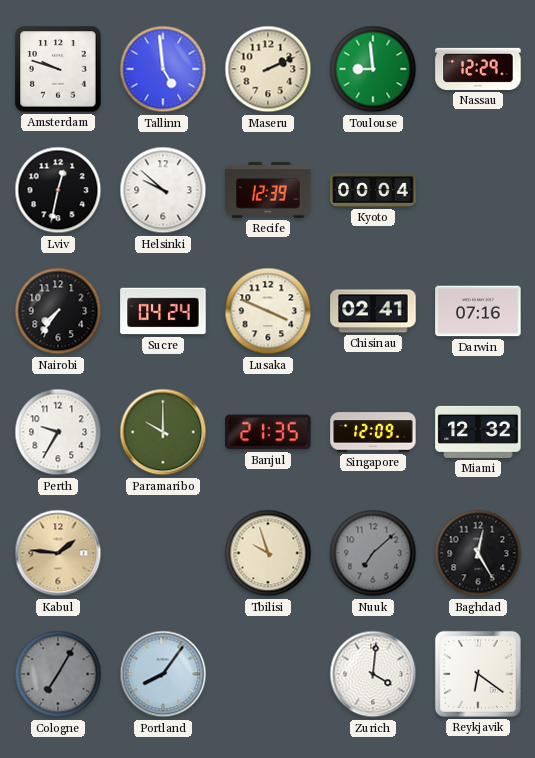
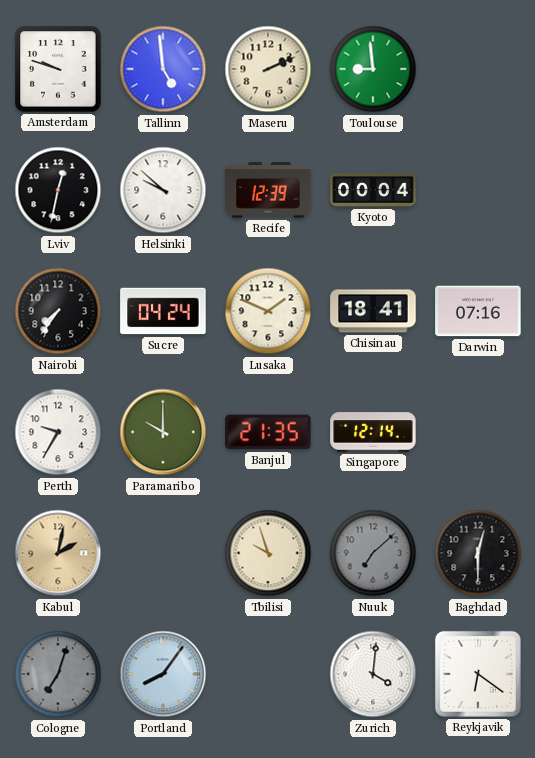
Nassau: 12:29 -> none
Lusaka: 3:49 -> 1:49
Chisinau: 02:41 -> 18:41
Singapore: 12:09 -> 12:14
Miami: 12:32 -> none
Kabul: 1:46 -> 2:02
Baghdad: 12:25 -> 12:30
Cologne: 7:05 -> 7:03
